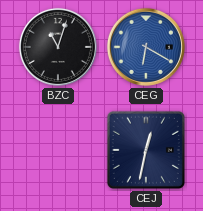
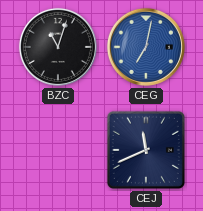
CEG: 6:20 -> 7:02
CEJ: 12:32 -> 11:41
